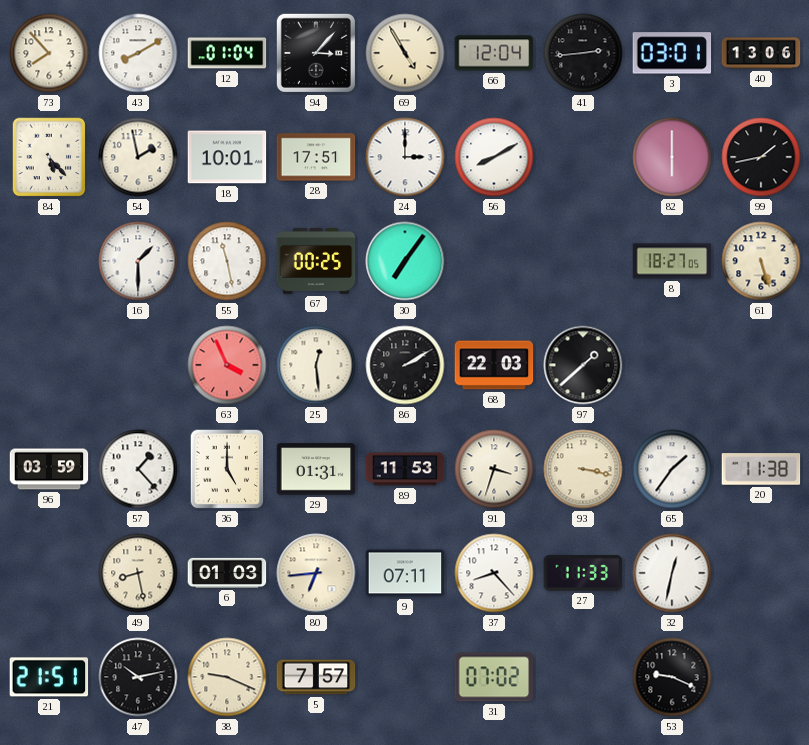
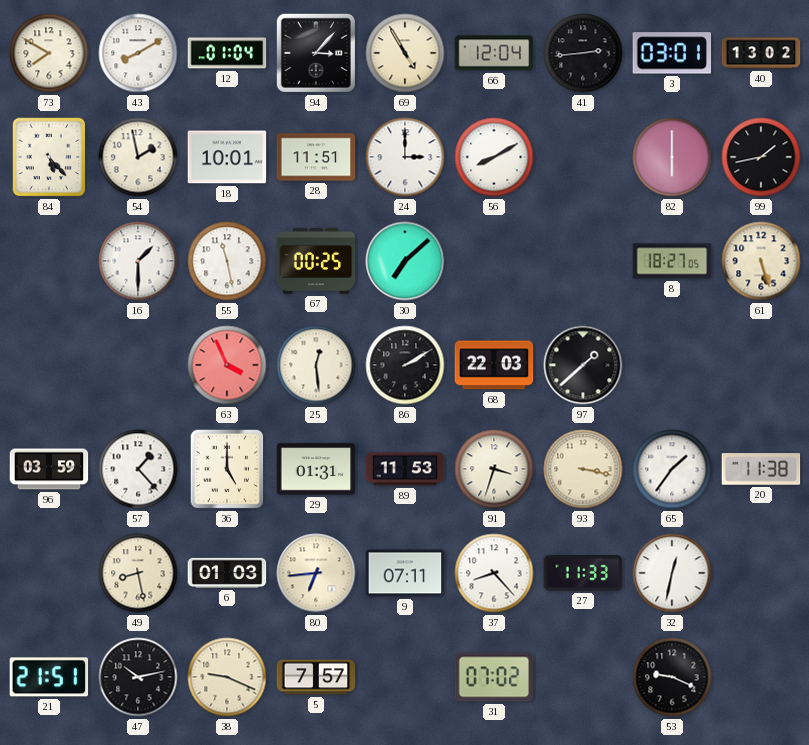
73: 7:53 -> 7:50
40: 13:06 -> 13:02
28: 17:51 -> 11:51
30: 7:06 -> 7:08
